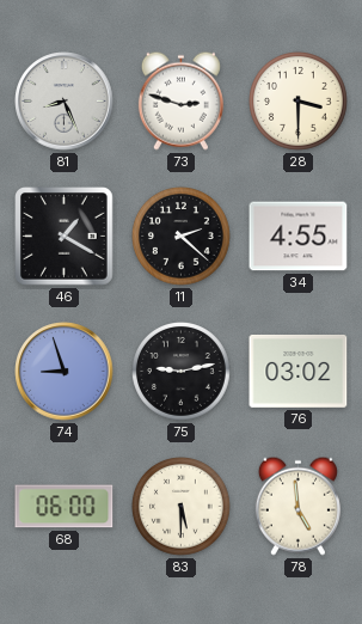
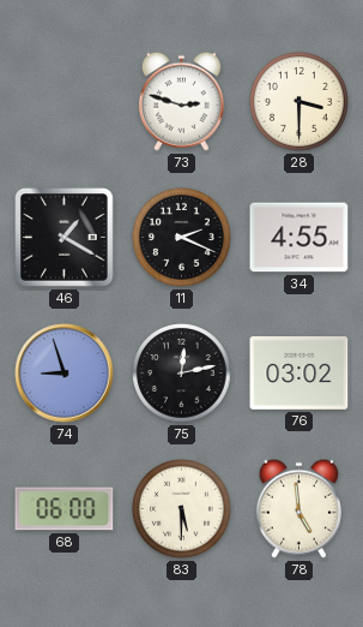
81: 8:26 -> none
11: 2:22 -> 2:19
75: 9:13 -> 12:13
